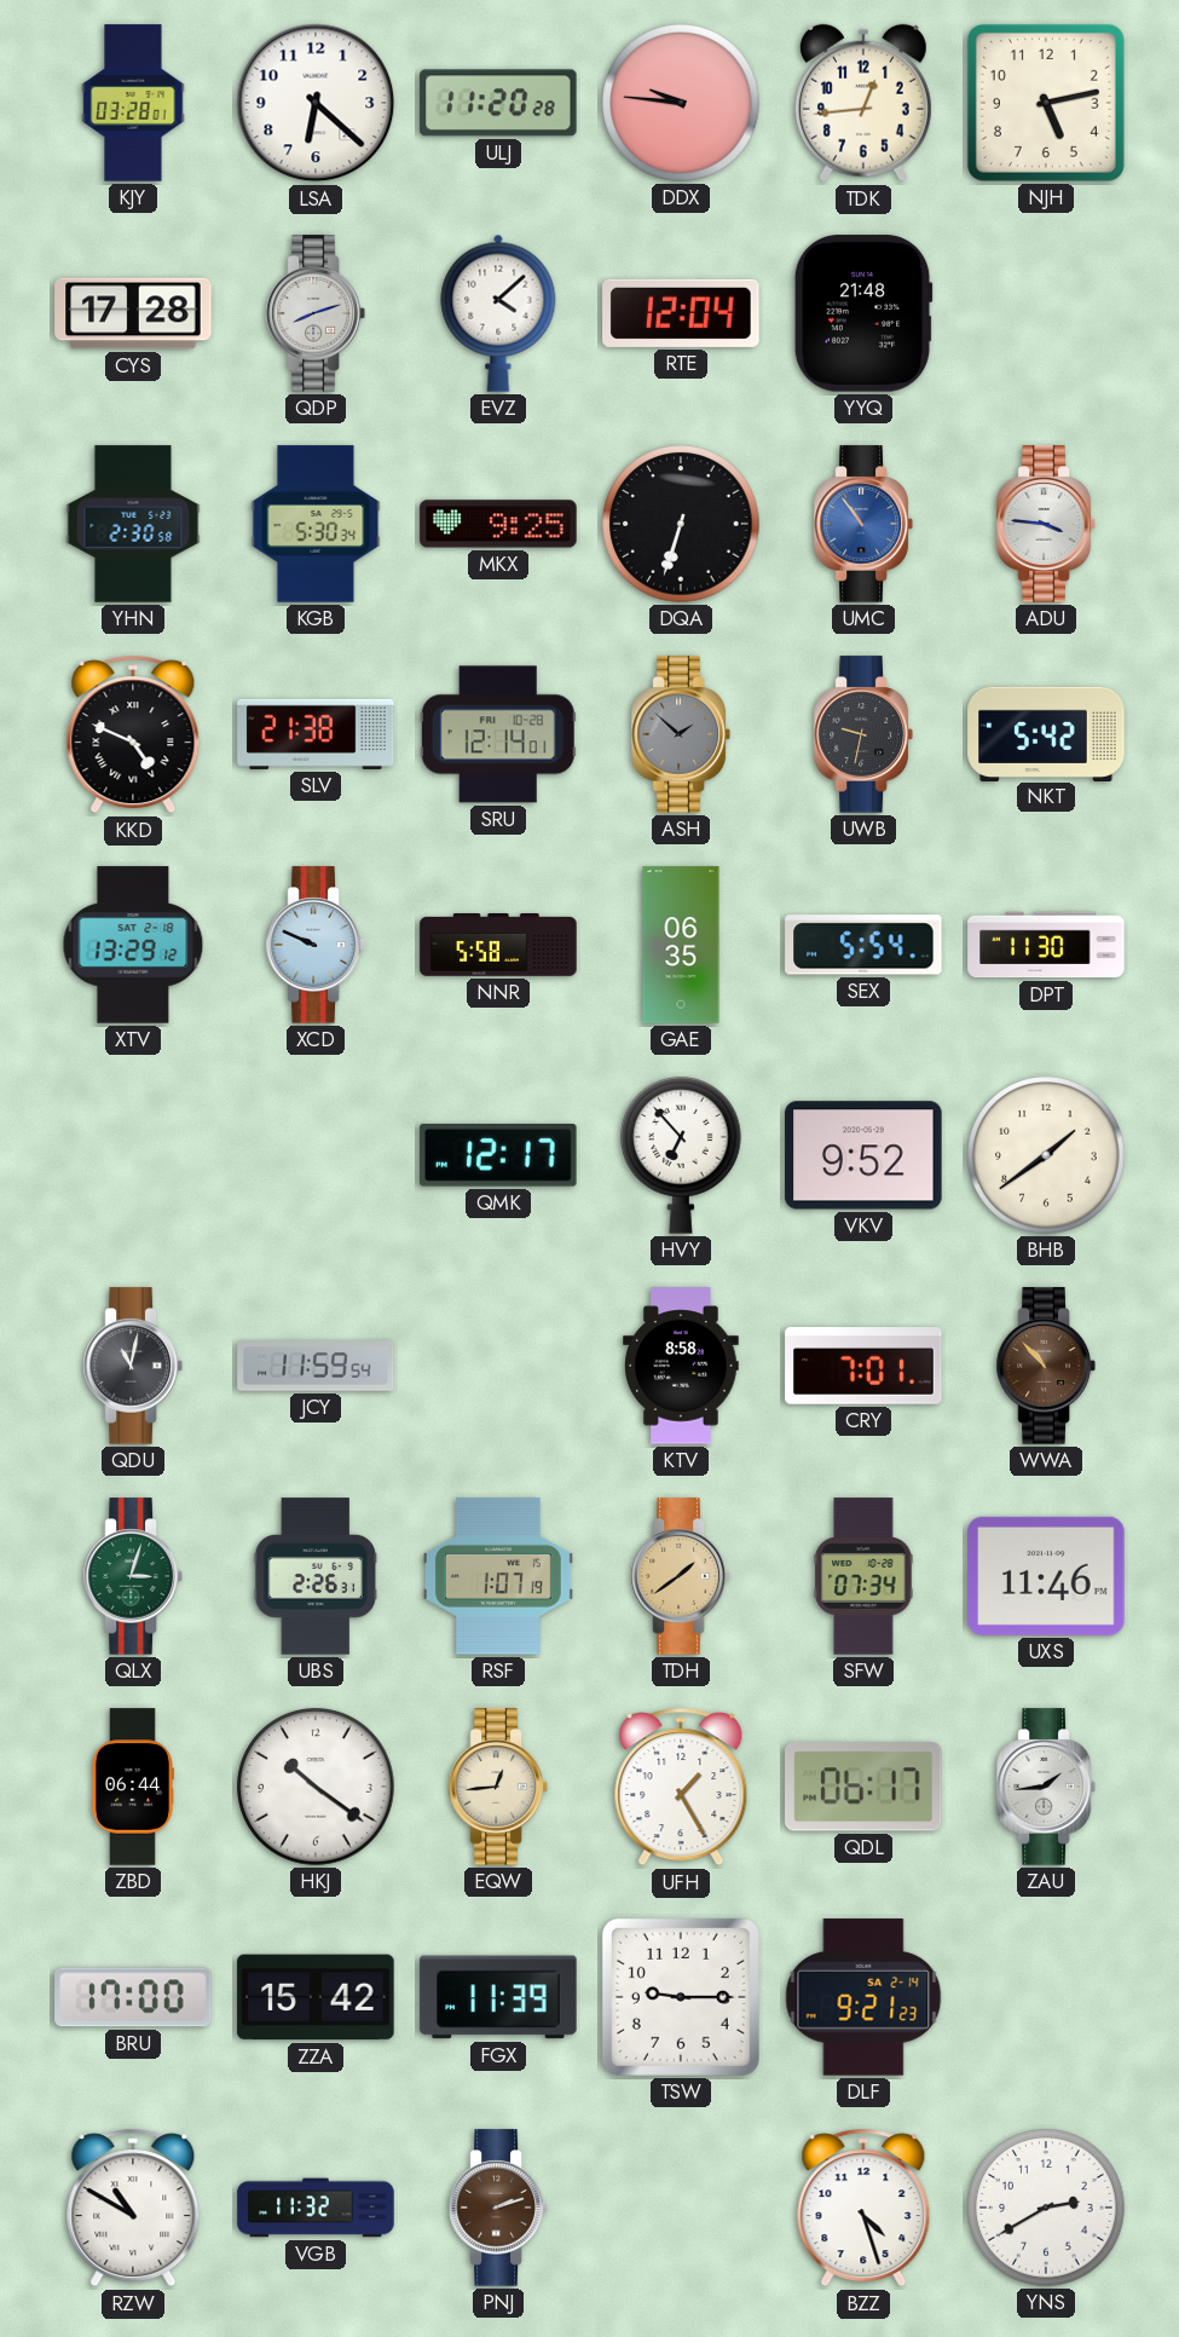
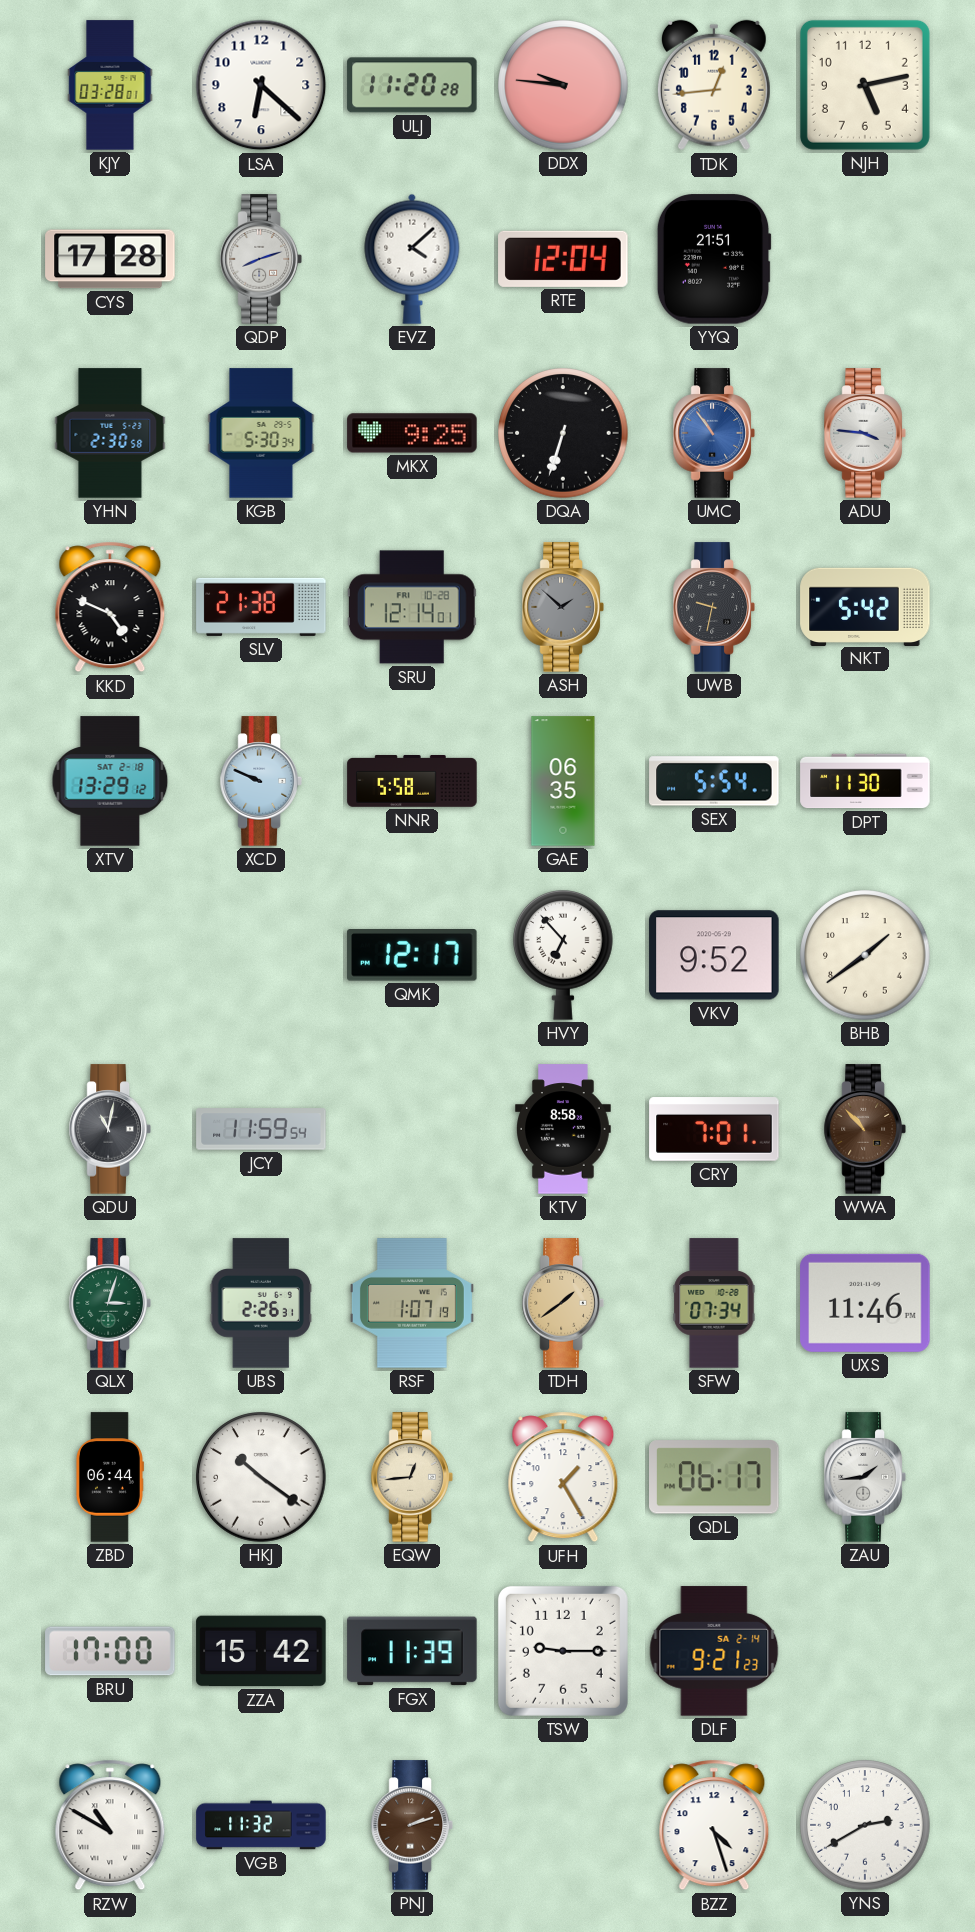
YYQ: 21:48 -> 21:51
